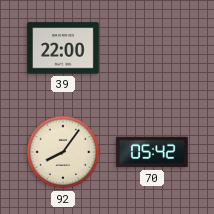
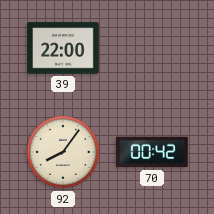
70: 05:42 -> 00:42
